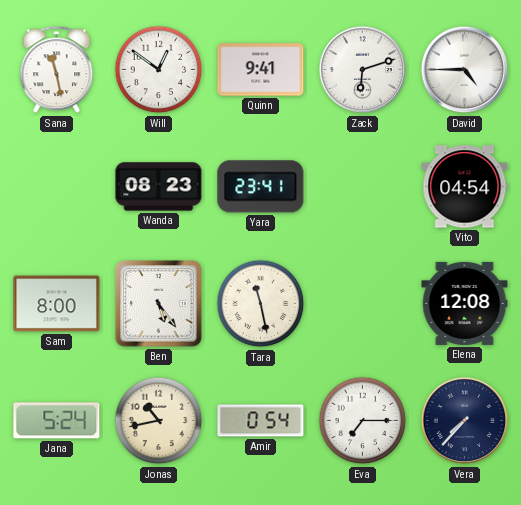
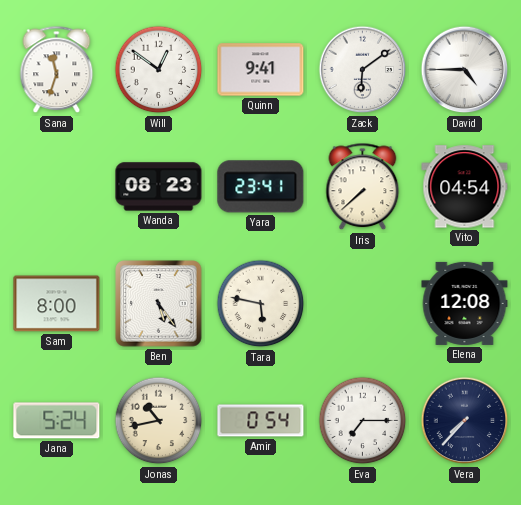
Sana: 11:28 -> 11:33
Zack: 6:12 -> 6:09
Iris: none -> 7:38
Tara: 11:28 -> 5:47
